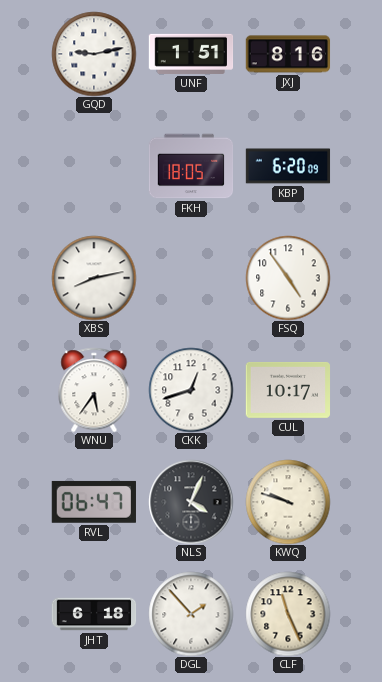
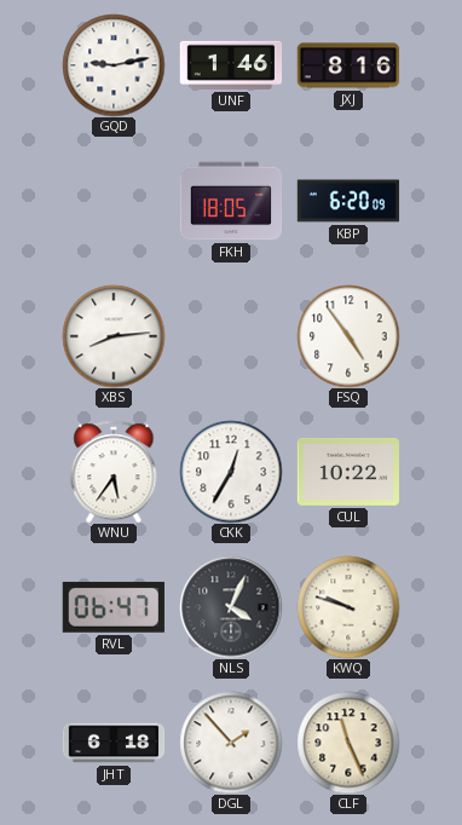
UNF: 1:51 -> 1:46
XBS: 8:13 -> 8:14
CKK: 12:42 -> 12:35
CUL: 10:17 -> 10:22
